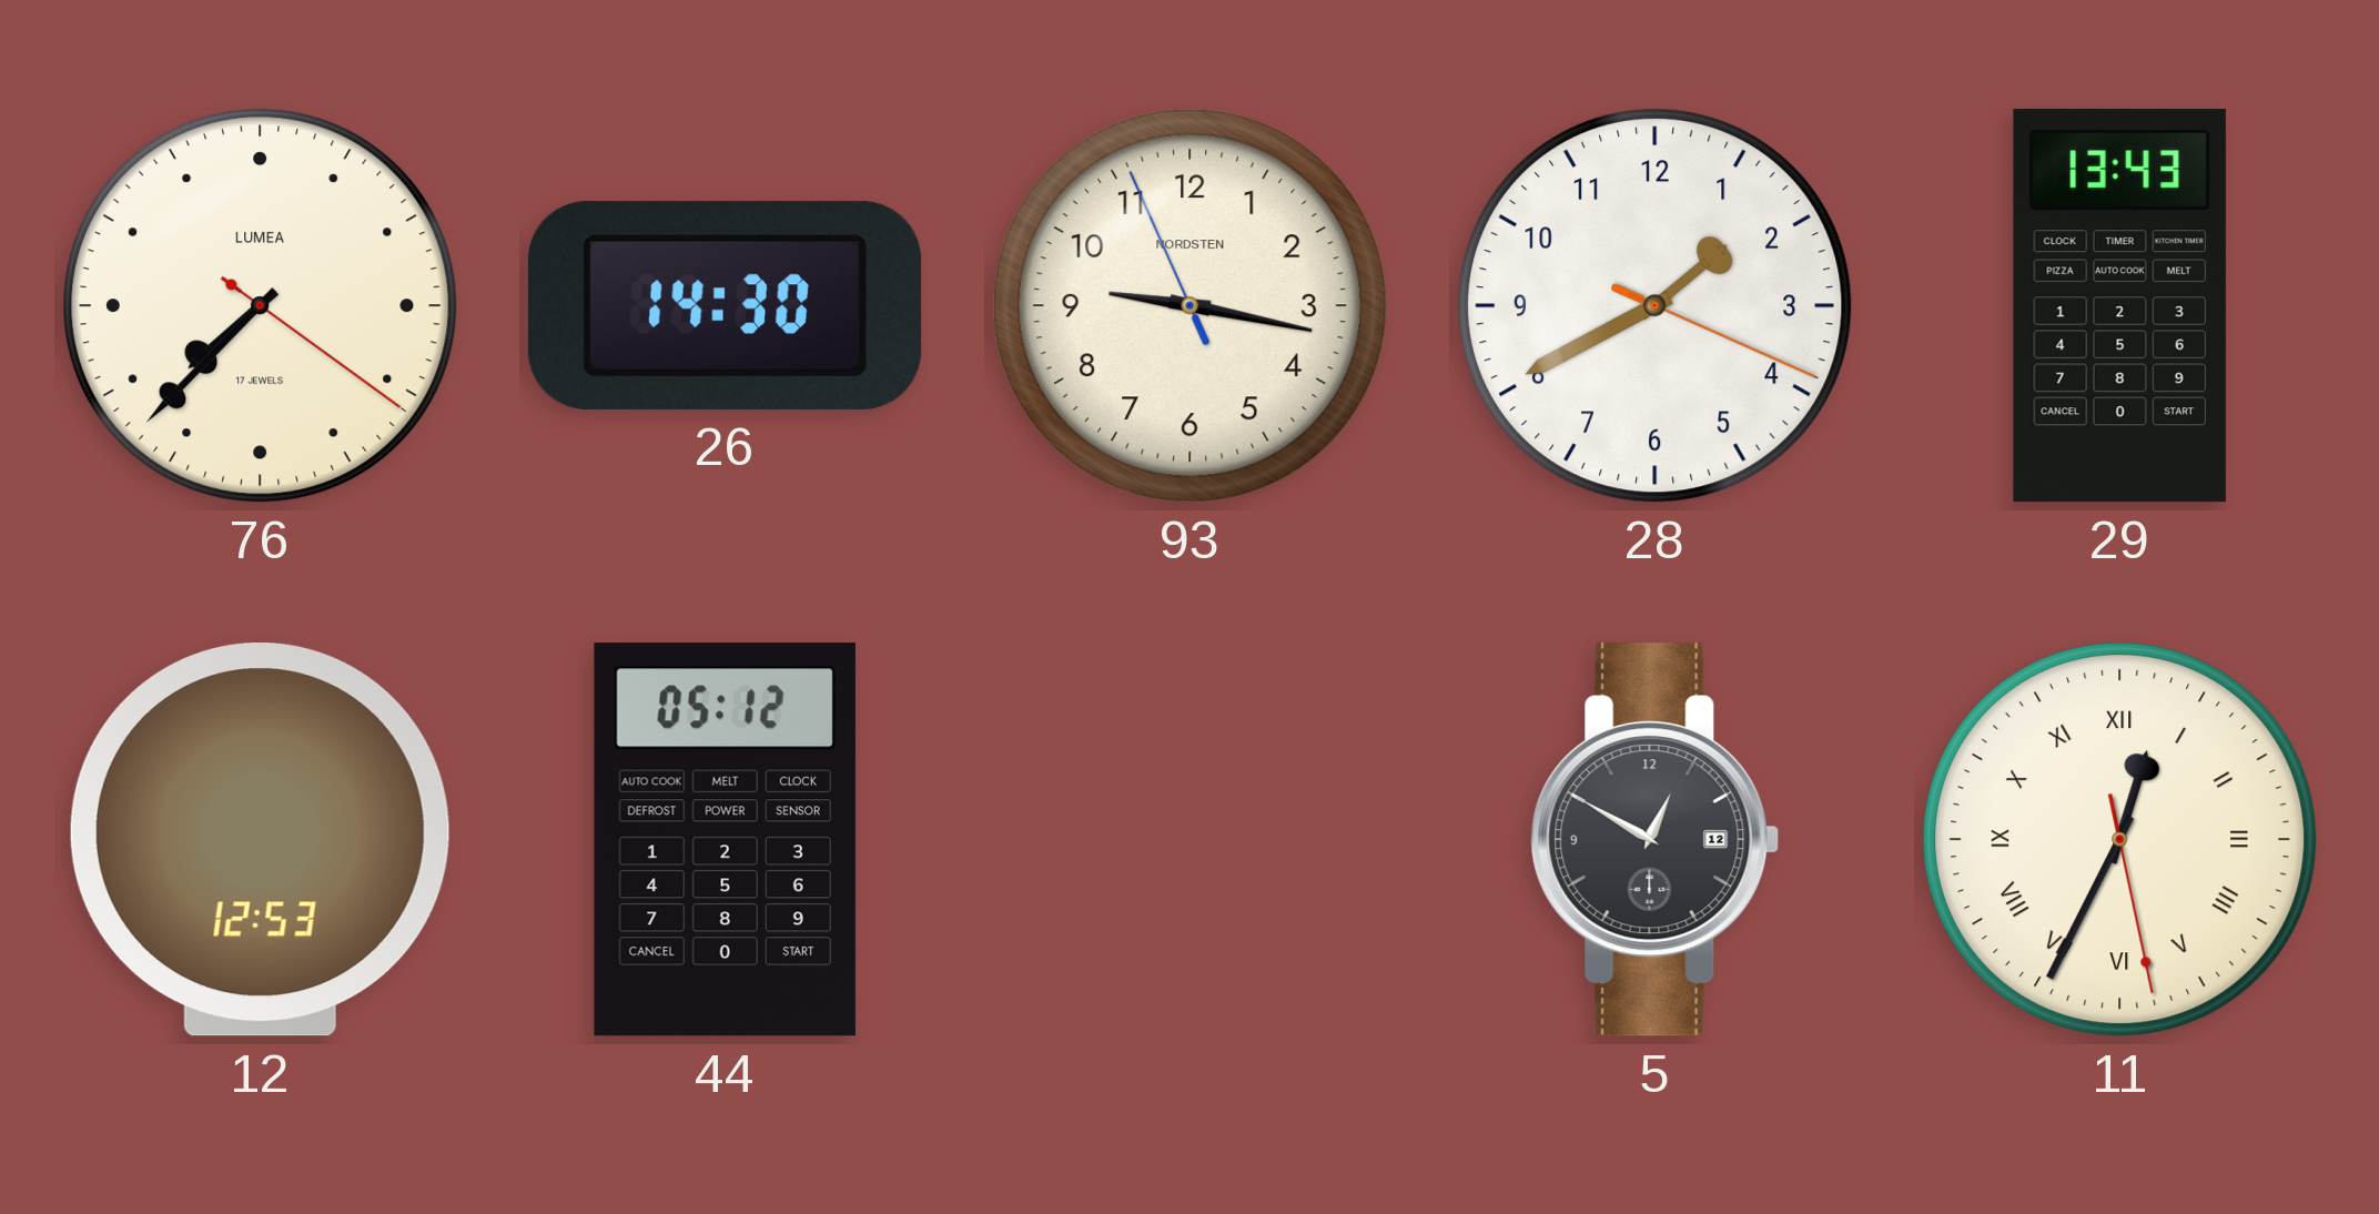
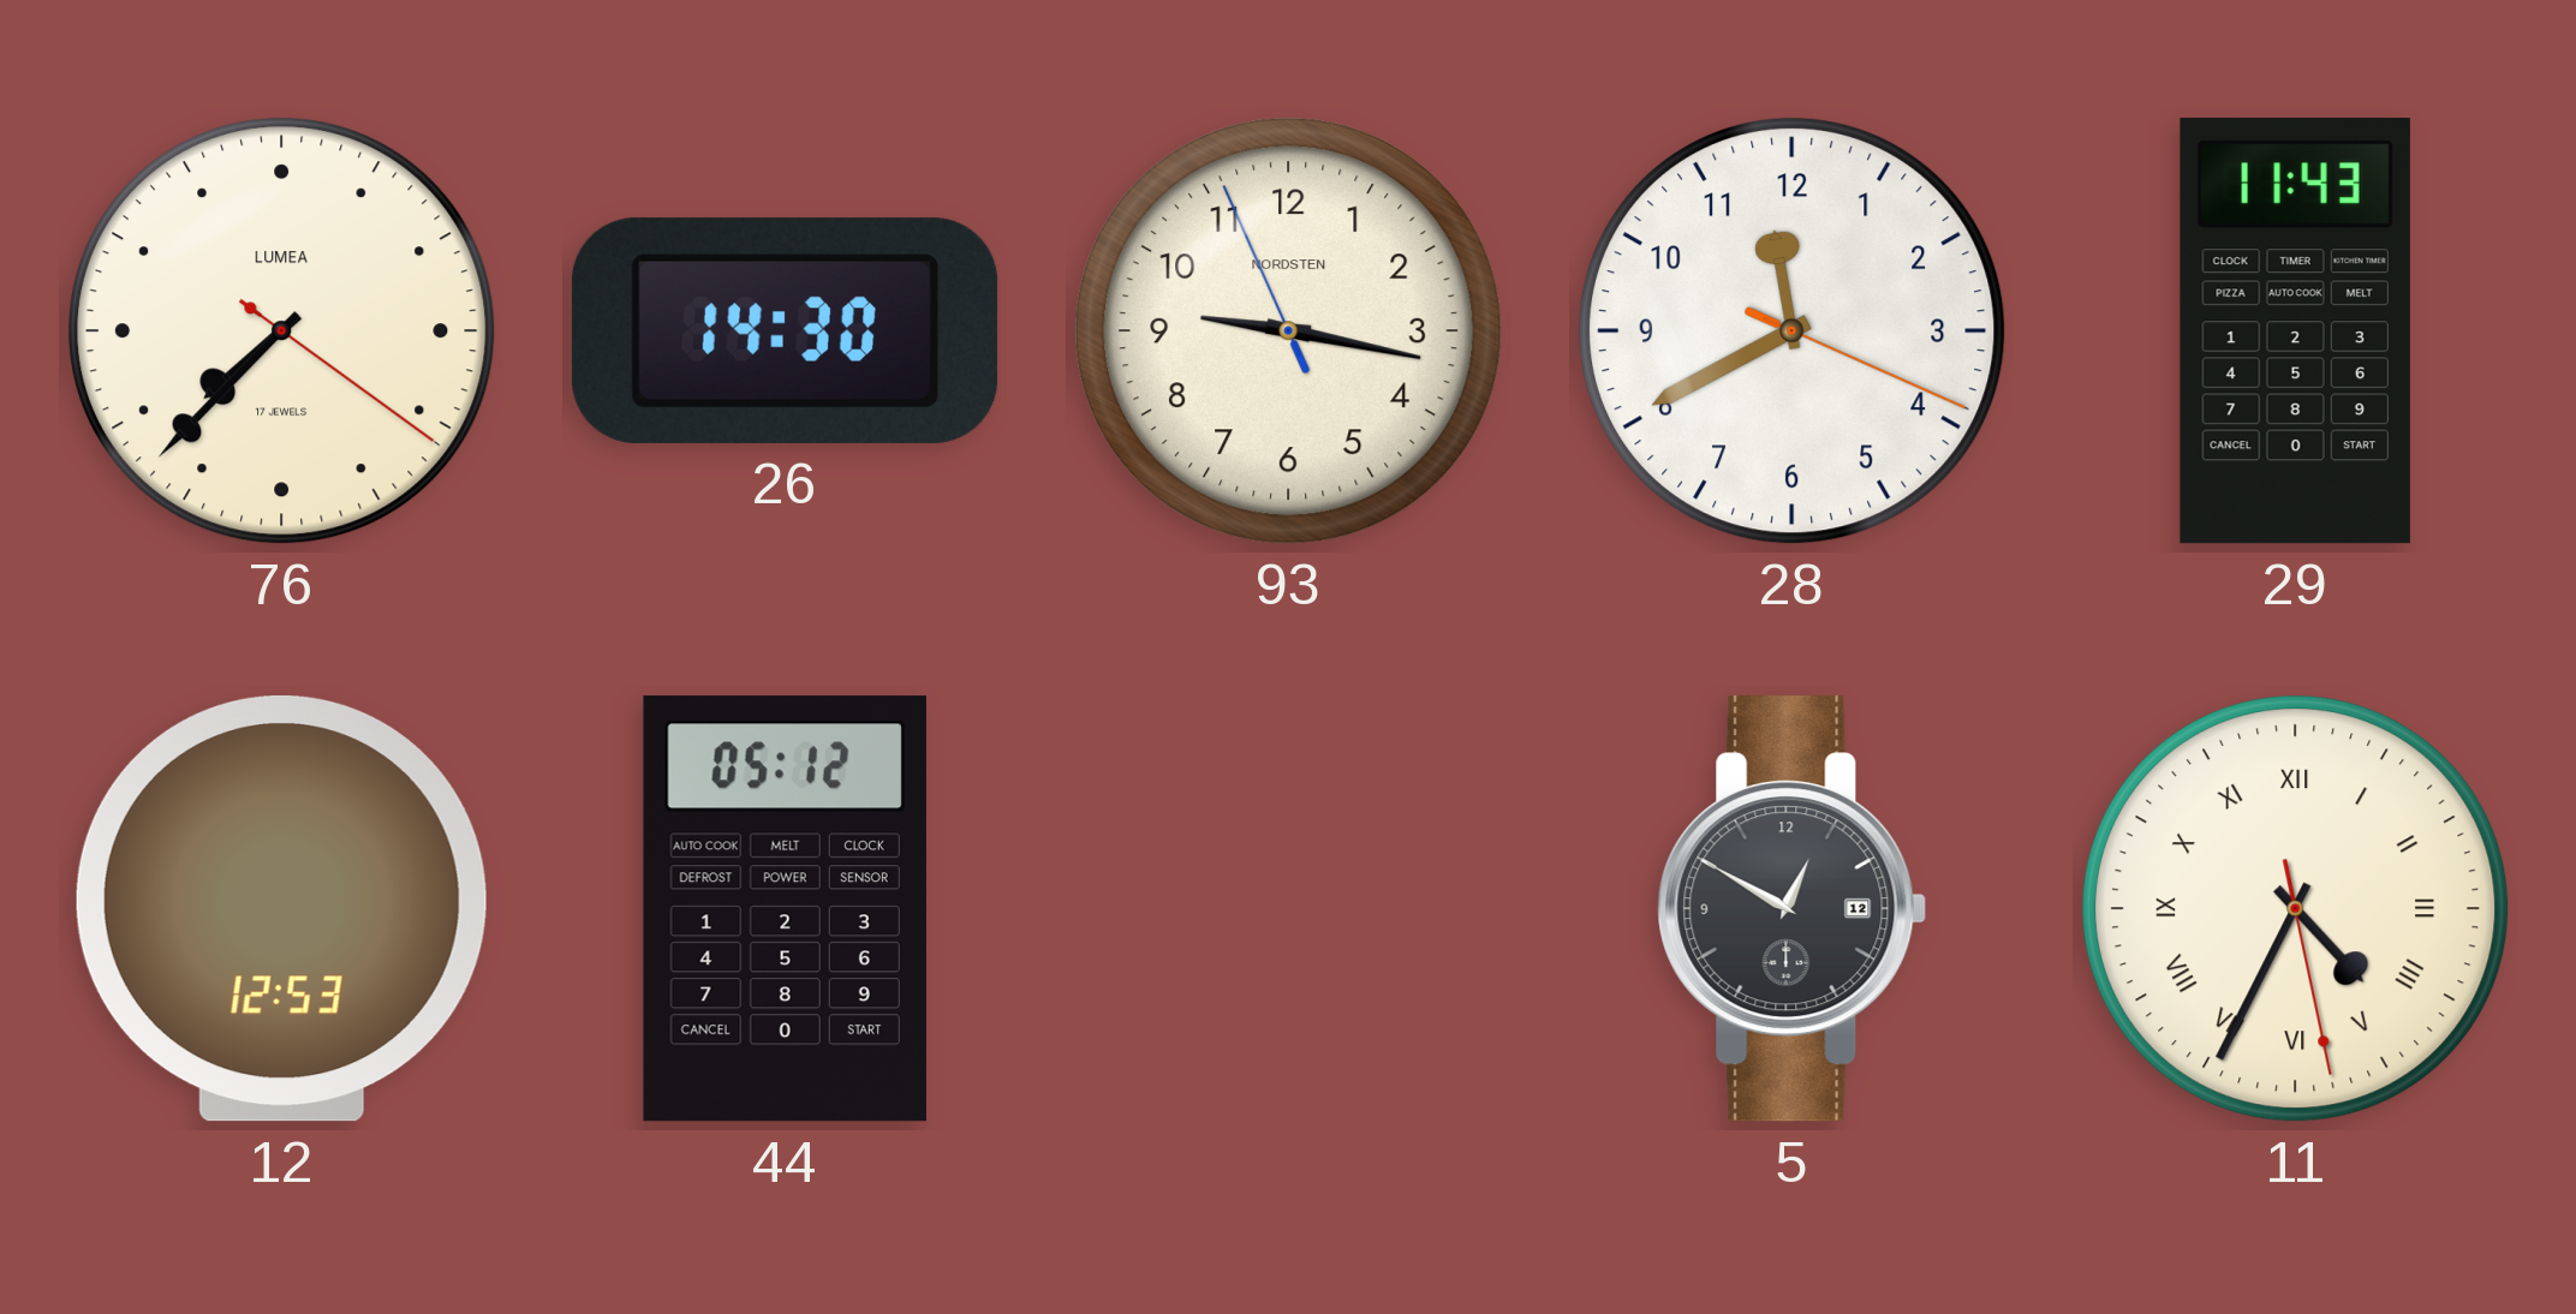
28: 1:40 -> 11:40
29: 13:43 -> 11:43
11: 12:34 -> 4:34
